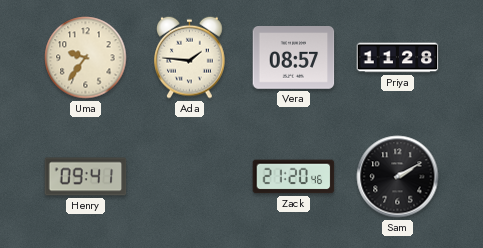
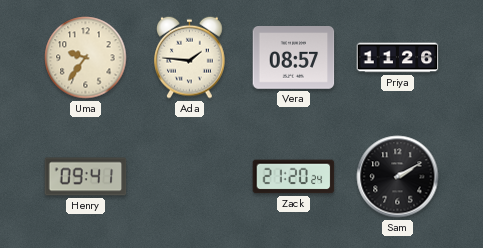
Priya: 11:28 -> 11:26
Zack: 21:20:46 -> 21:20:24
